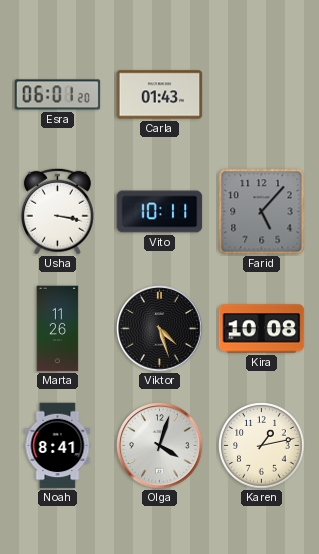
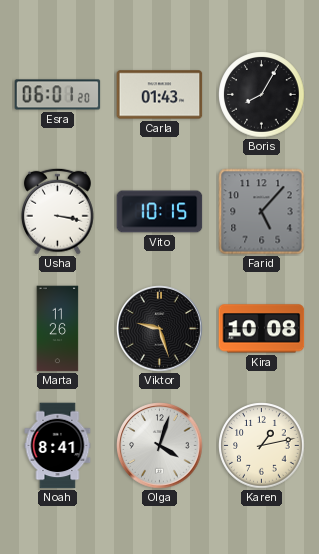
Boris: none -> 8:05
Vito: 10:11 -> 10:15
Viktor: 4:27 -> 9:27
